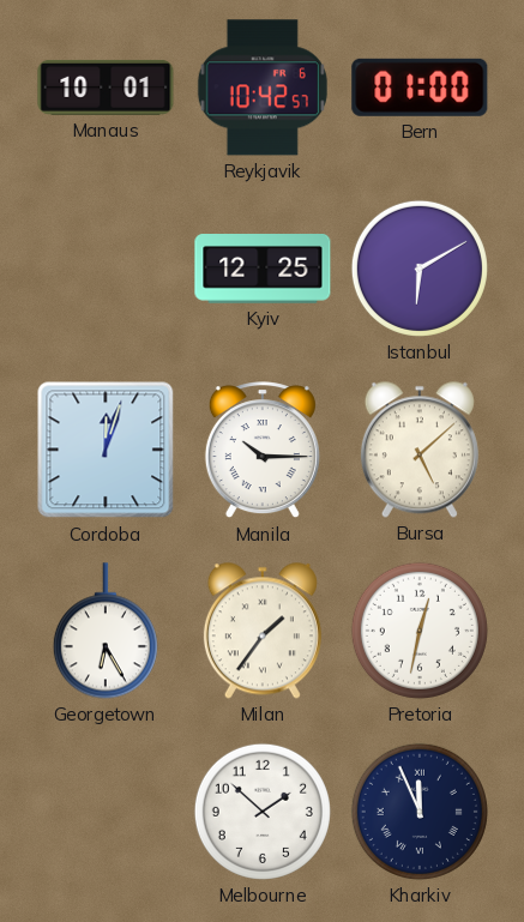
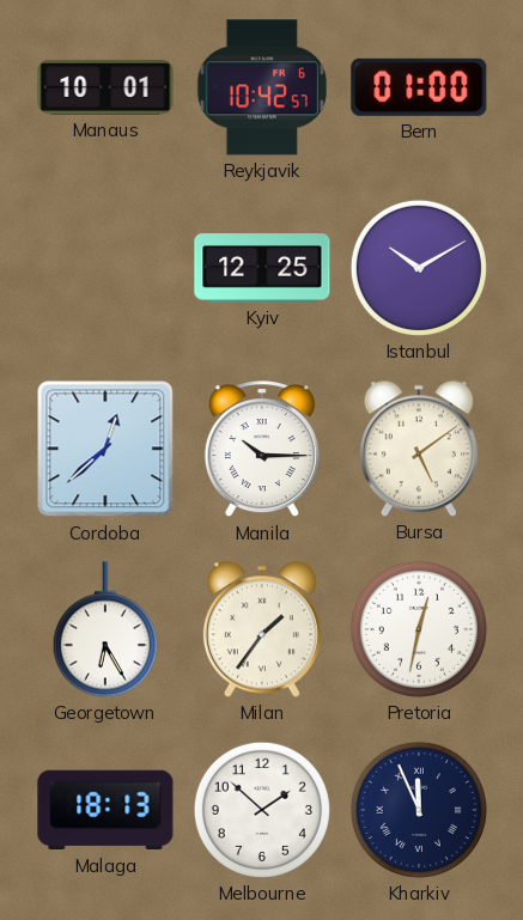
Istanbul: 6:10 -> 10:10
Cordoba: 12:03 -> 12:38
Bursa: 5:08 -> 5:09
Malaga: none -> 18:13
